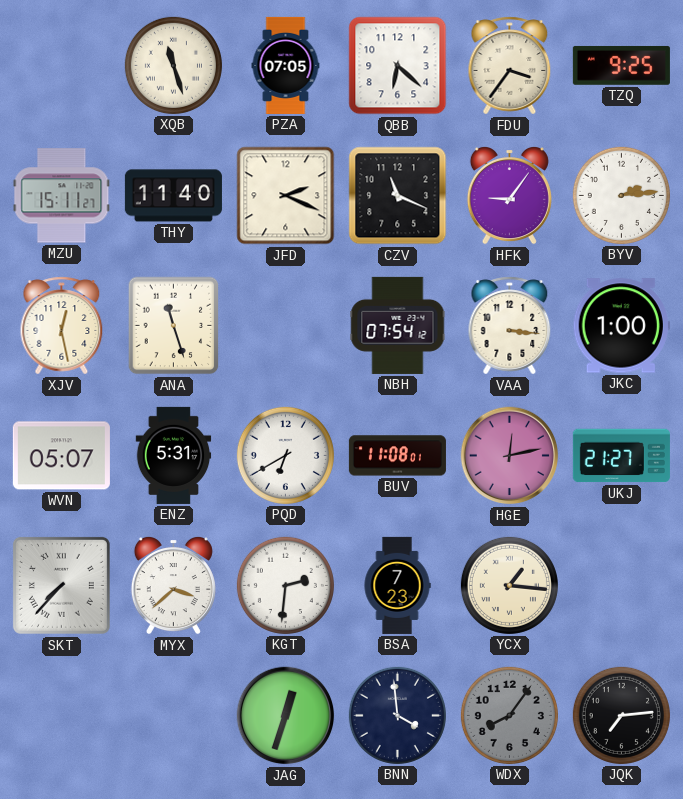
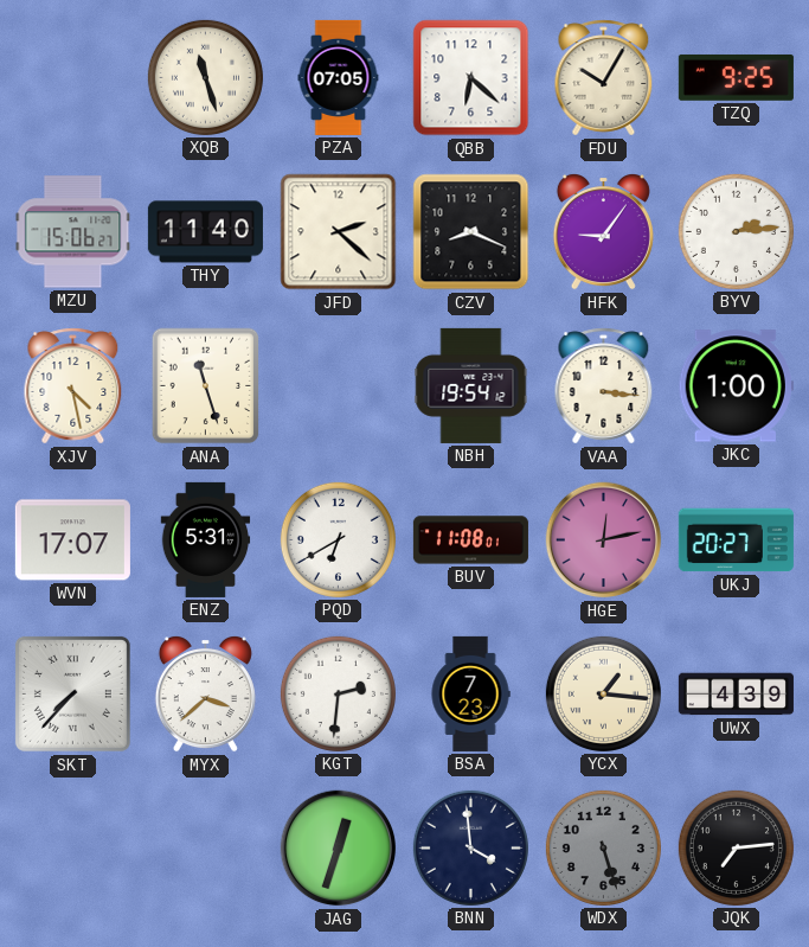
FDU: 3:36 -> 10:05
MZU: 15:11 -> 15:06
JFD: 2:19 -> 2:22
CZV: 11:19 -> 8:19
XJV: 12:28 -> 4:28
NBH: 07:54 -> 19:54
WVN: 05:07 -> 17:07
UKJ: 21:27 -> 20:27
UWX: none -> 4:39
WDX: 8:06 -> 5:27
